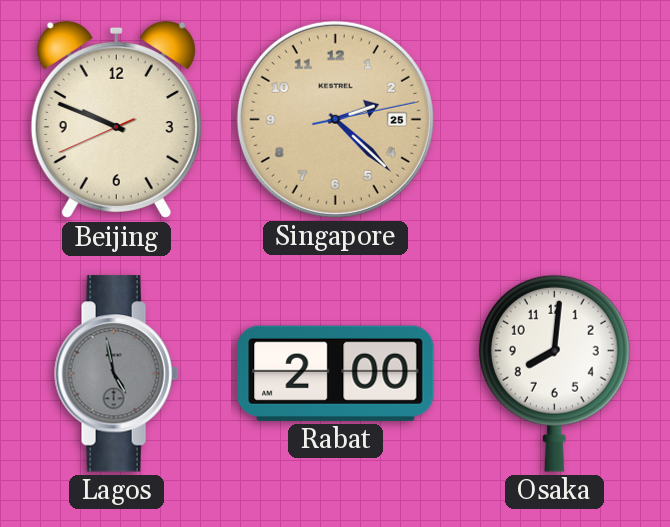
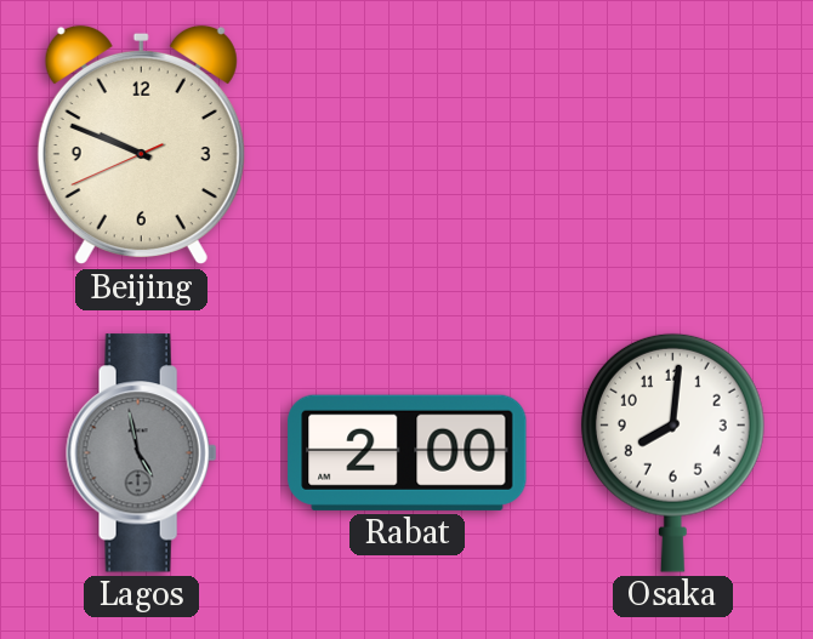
Singapore: 2:22 -> none
